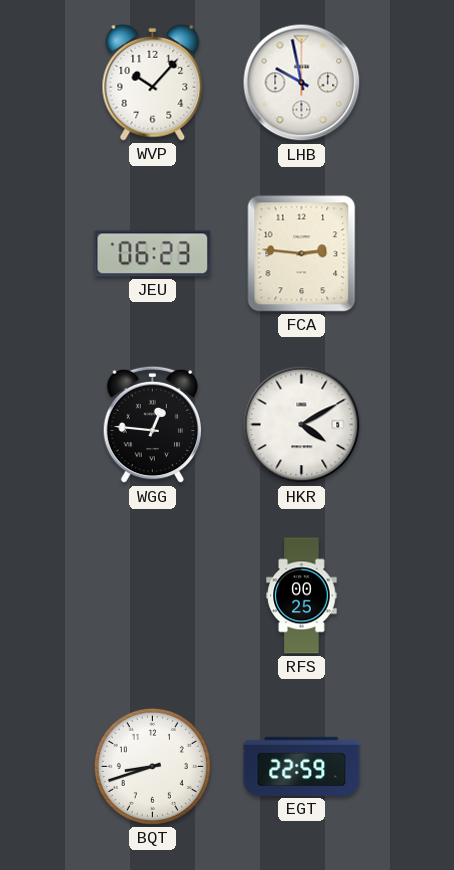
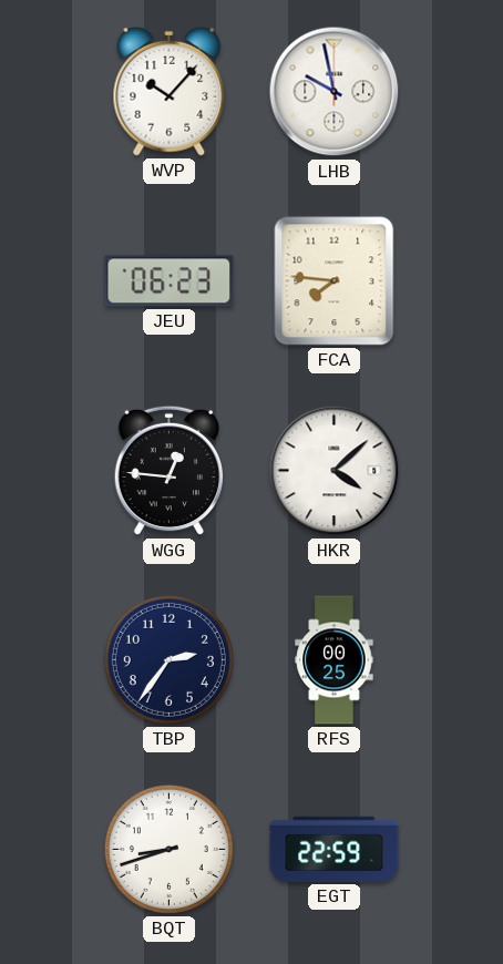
FCA: 2:46 -> 7:46
HKR: 4:10 -> 4:08
TBP: none -> 2:36
